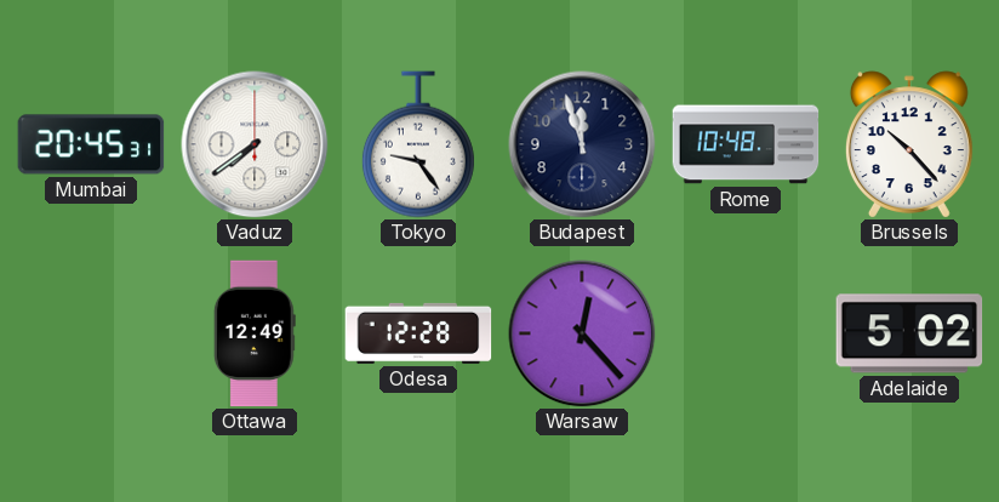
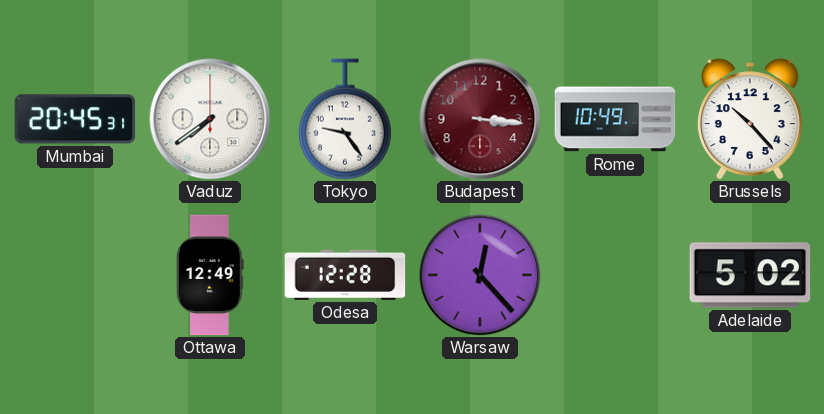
Budapest: 11:57 -> 3:16
Budapest dial: navy -> burgundy
Rome: 10:48 -> 10:49
